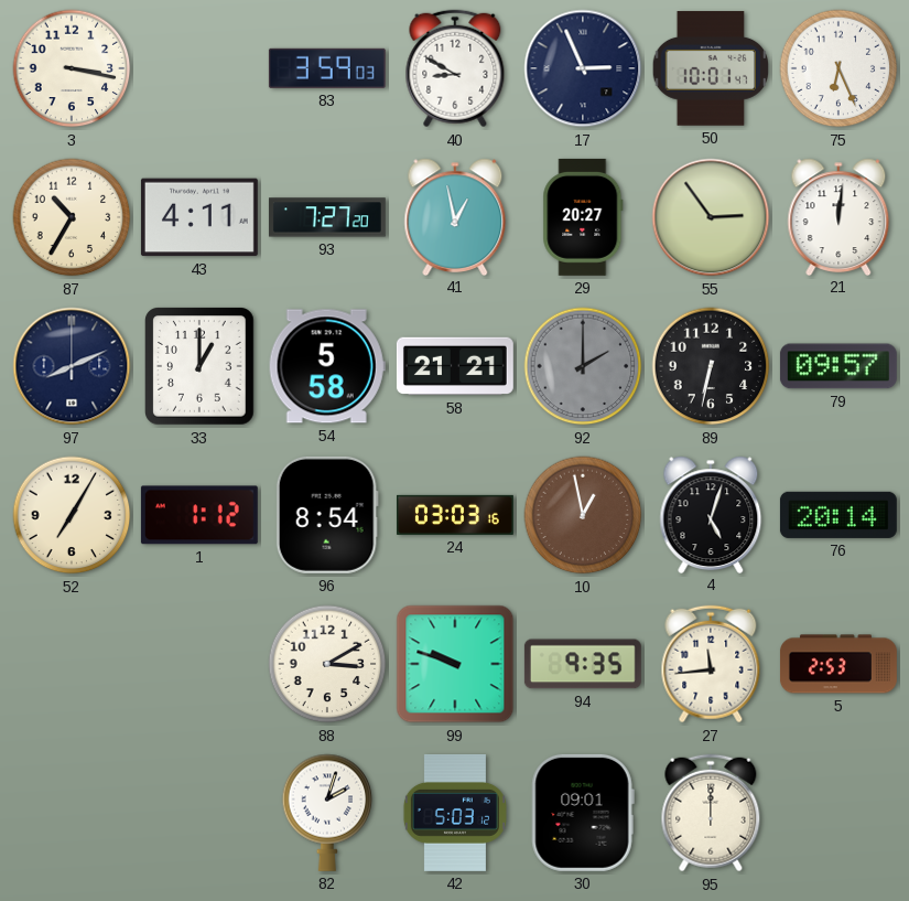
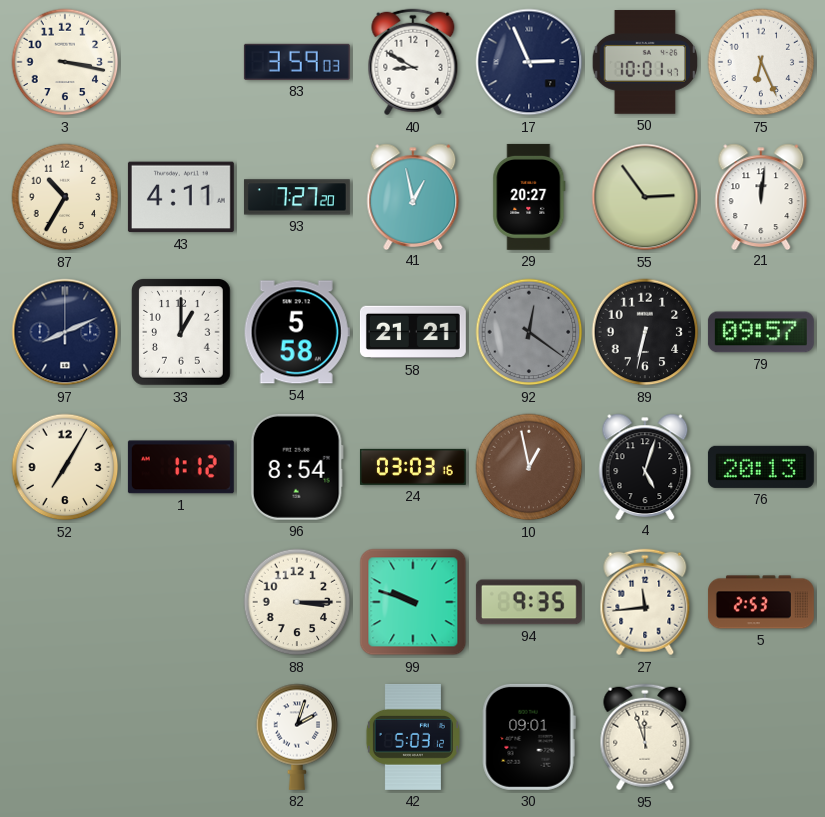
92: 2:00 -> 12:21
76: 20:14 -> 20:13
88: 3:10 -> 3:15
95: 12:00 -> 11:57
